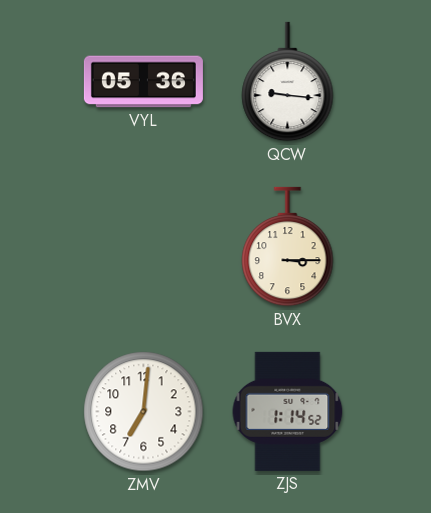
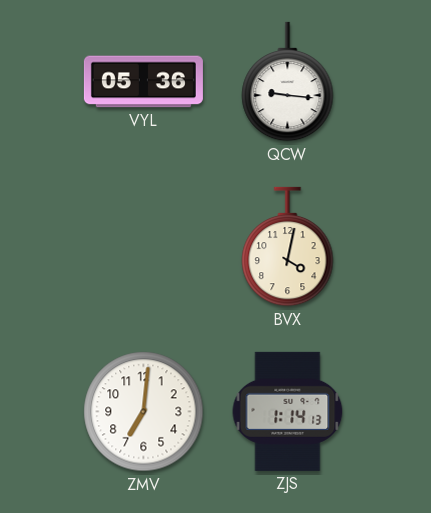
BVX: 3:15 -> 4:02
ZJS: 1:14:52 -> 1:14:13
